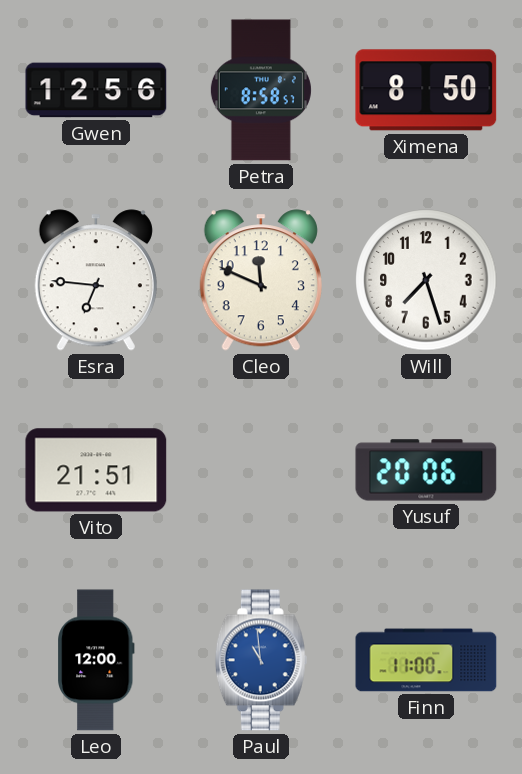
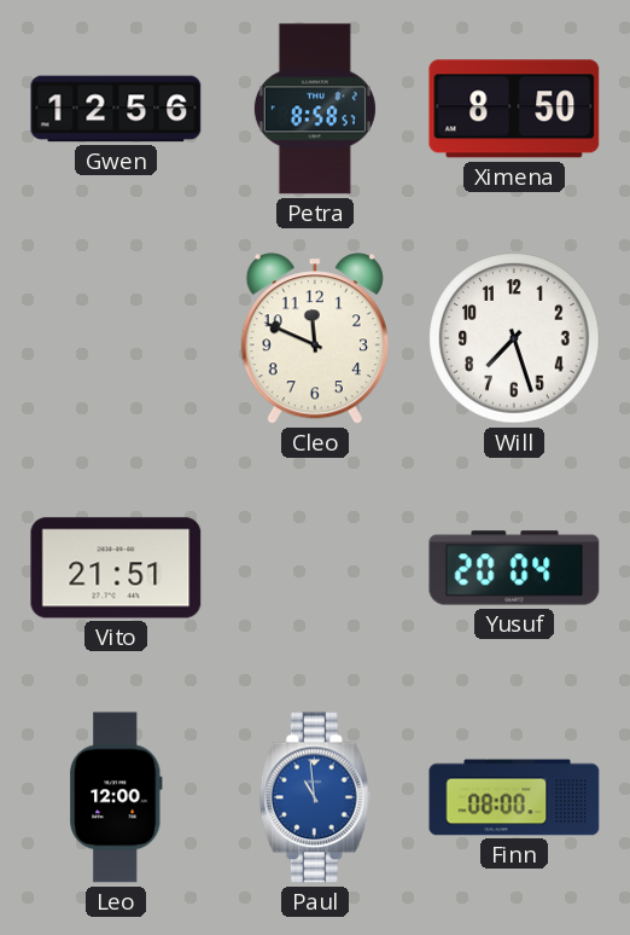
Esra: 6:46 -> none
Yusuf: 20:06 -> 20:04
Finn: 11:00 -> 08:00
